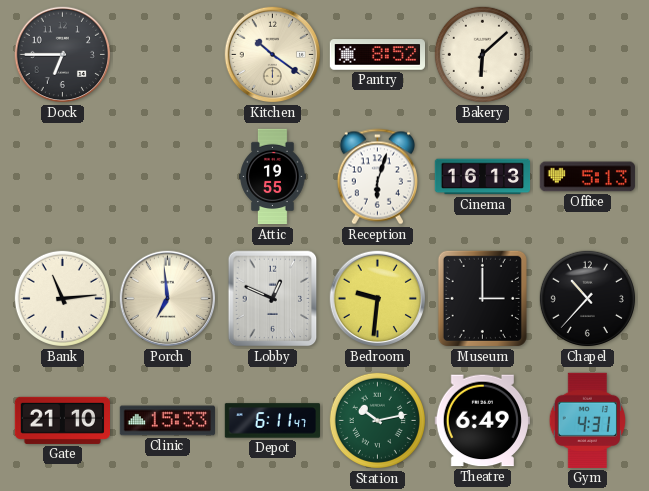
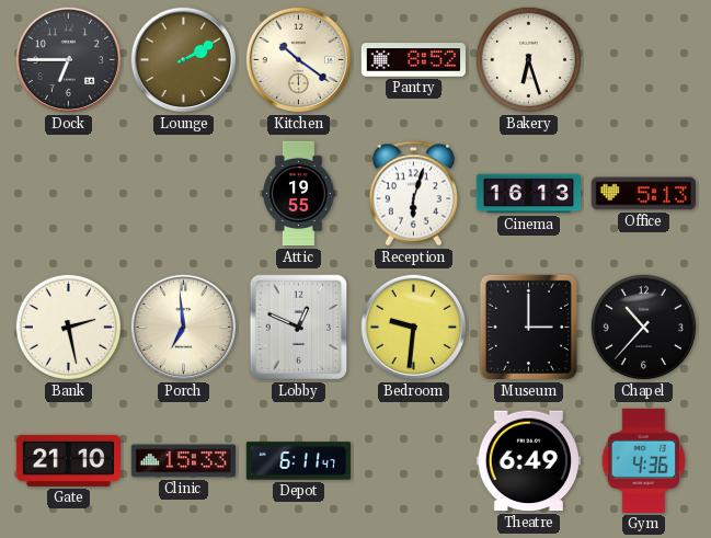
Lounge: none -> 2:10
Bakery: 6:08 -> 6:27
Bank: 11:14 -> 2:28
Station: 10:13 -> none
Gym: 4:31 -> 4:36
